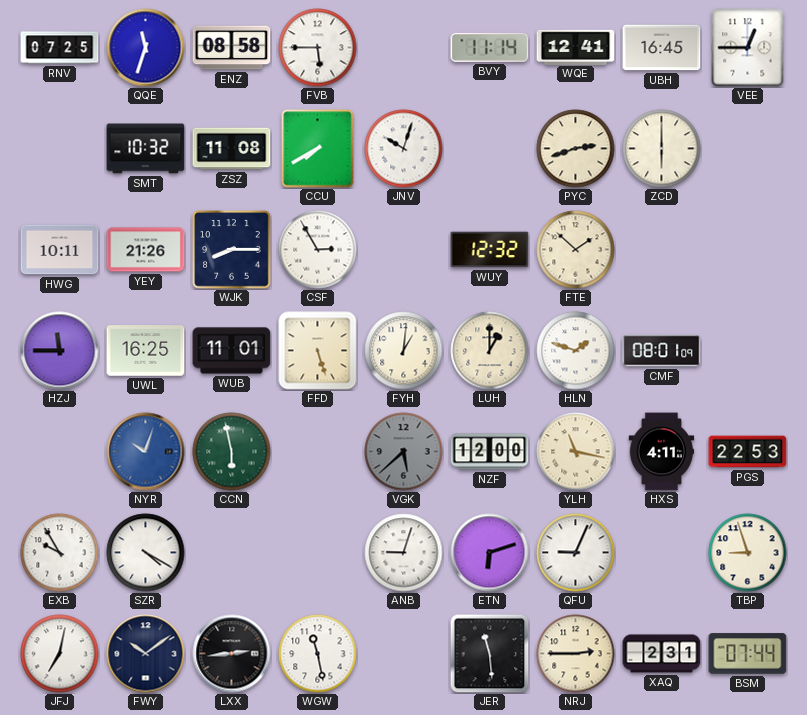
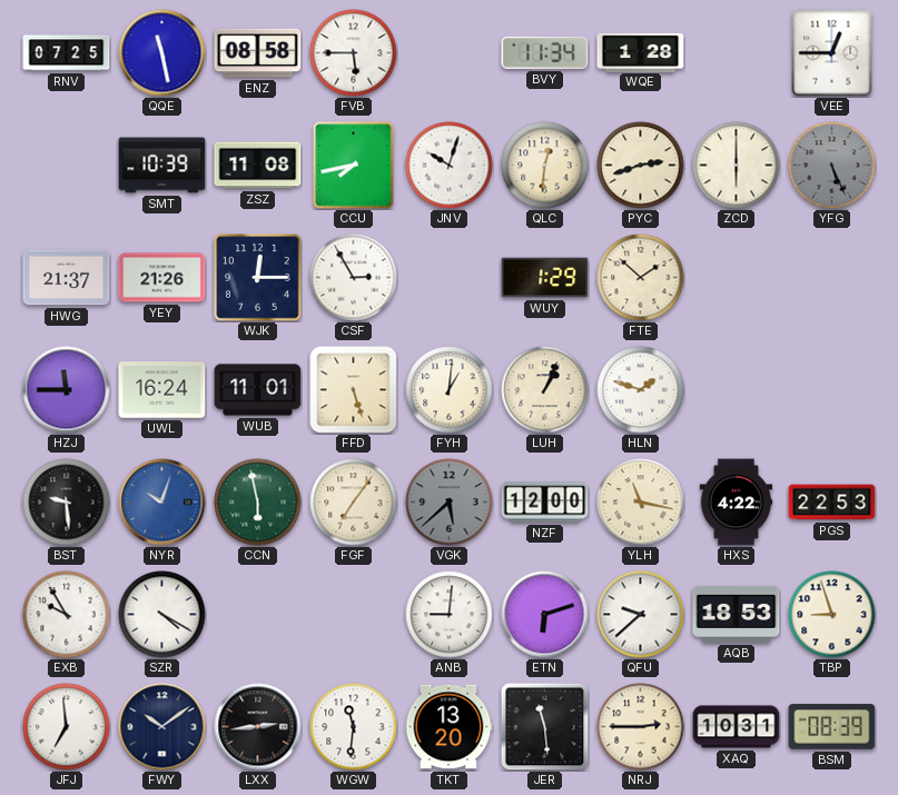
QQE: 11:33 -> 11:28
BVY: 11:14 -> 11:34
WQE: 12:41 -> 1:28
UBH: 16:45 -> none
SMT: 10:32 -> 10:39
CCU: 7:40 -> 7:43
QLC: none -> 12:31
YFG: none -> 5:26
HWG: 10:11 -> 21:37
WJK: 8:15 -> 12:15
WUY: 12:32 -> 1:29
UWL: 16:25 -> 16:24
LUH: 1:00 -> 1:04
CMF: 08:01 -> none
BST: none -> 9:29
FGF: none -> 7:06
HXS: 4:11 -> 4:22
ANB: 9:03 -> 9:01
QFU: 9:04 -> 9:38
AQB: none -> 18:53
JFJ: 7:02 -> 6:59
WGW: 11:28 -> 11:31
TKT: none -> 13:20
XAQ: 2:31 -> 10:31
BSM: 07:44 -> 08:39
